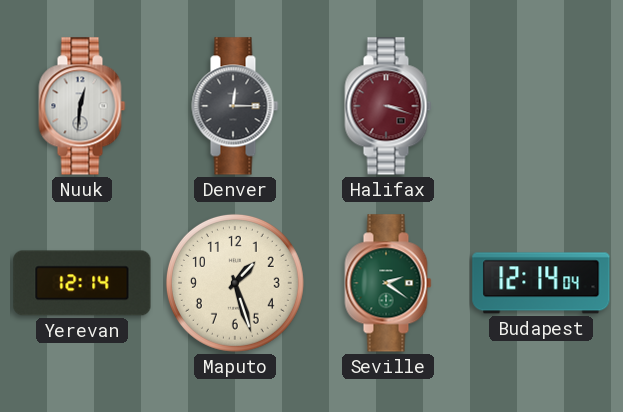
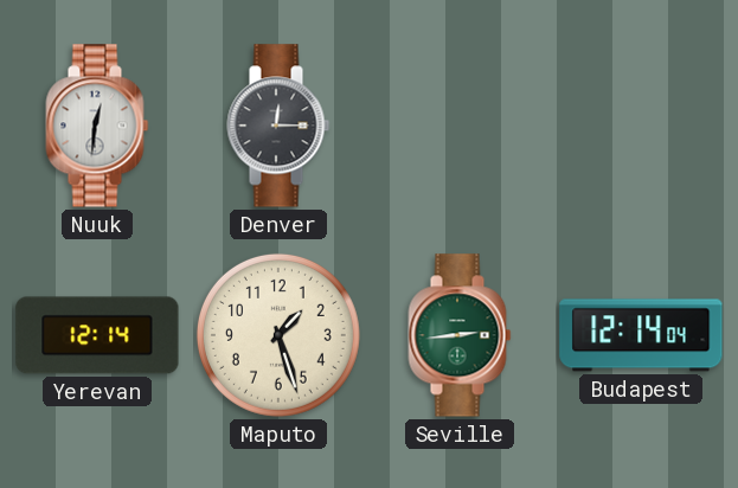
Halifax: 3:18 -> none
Seville: 2:21 -> 2:44
